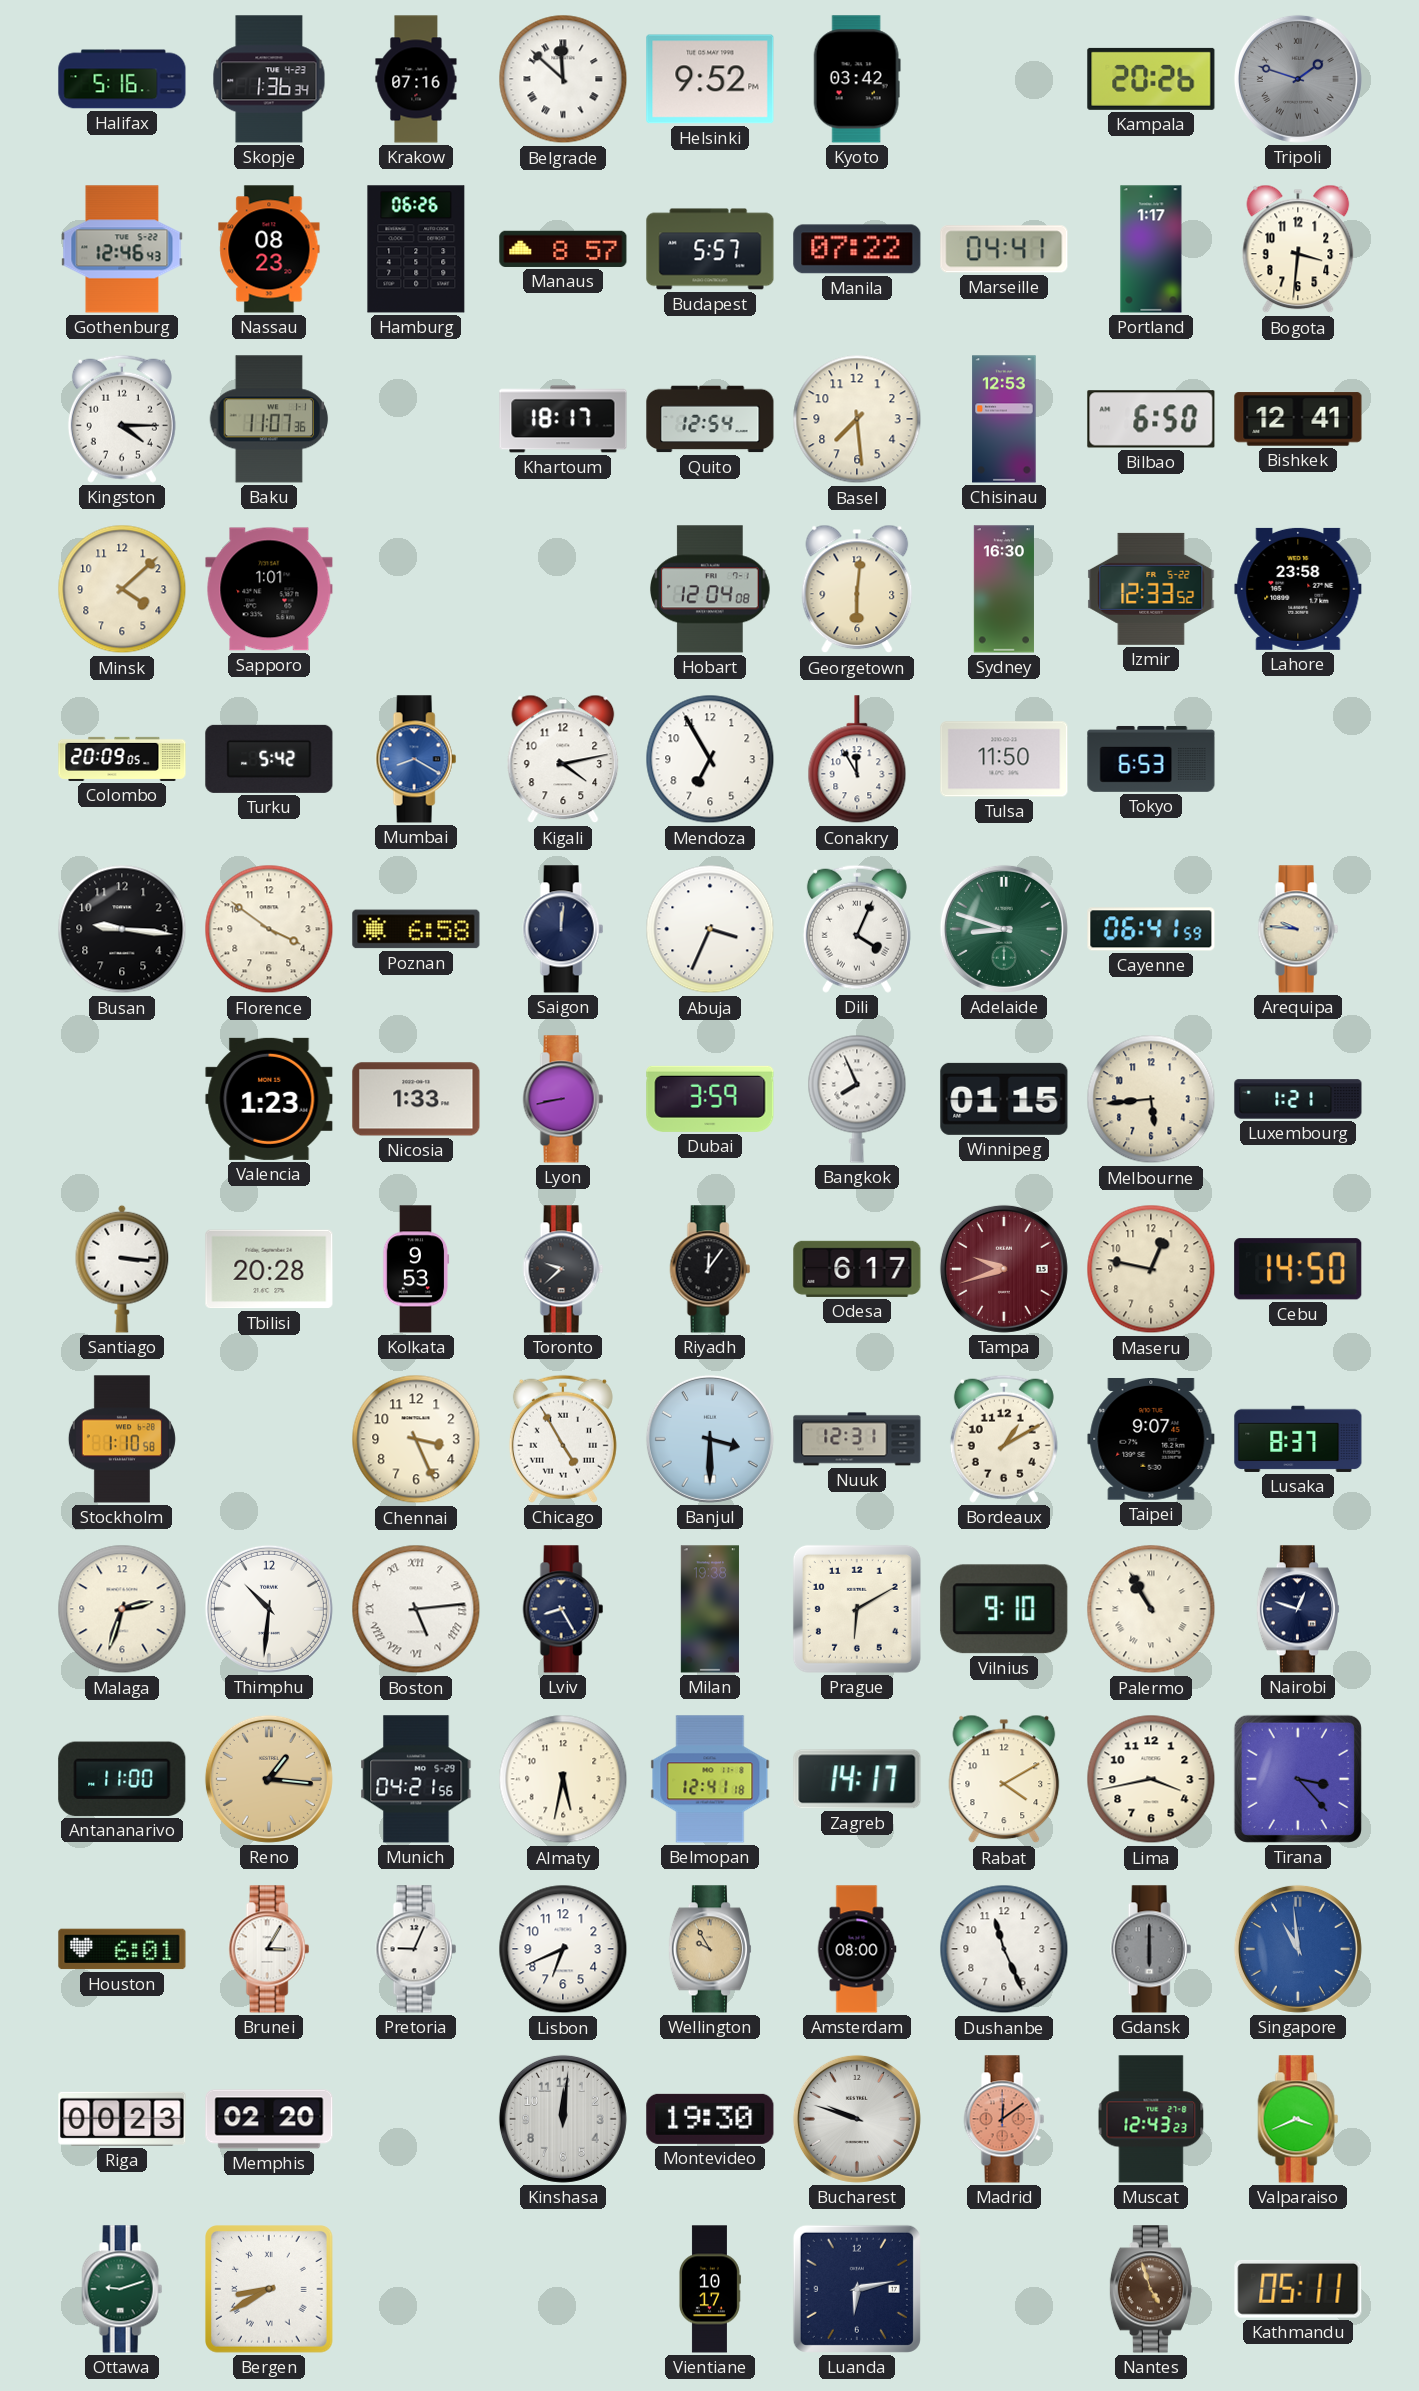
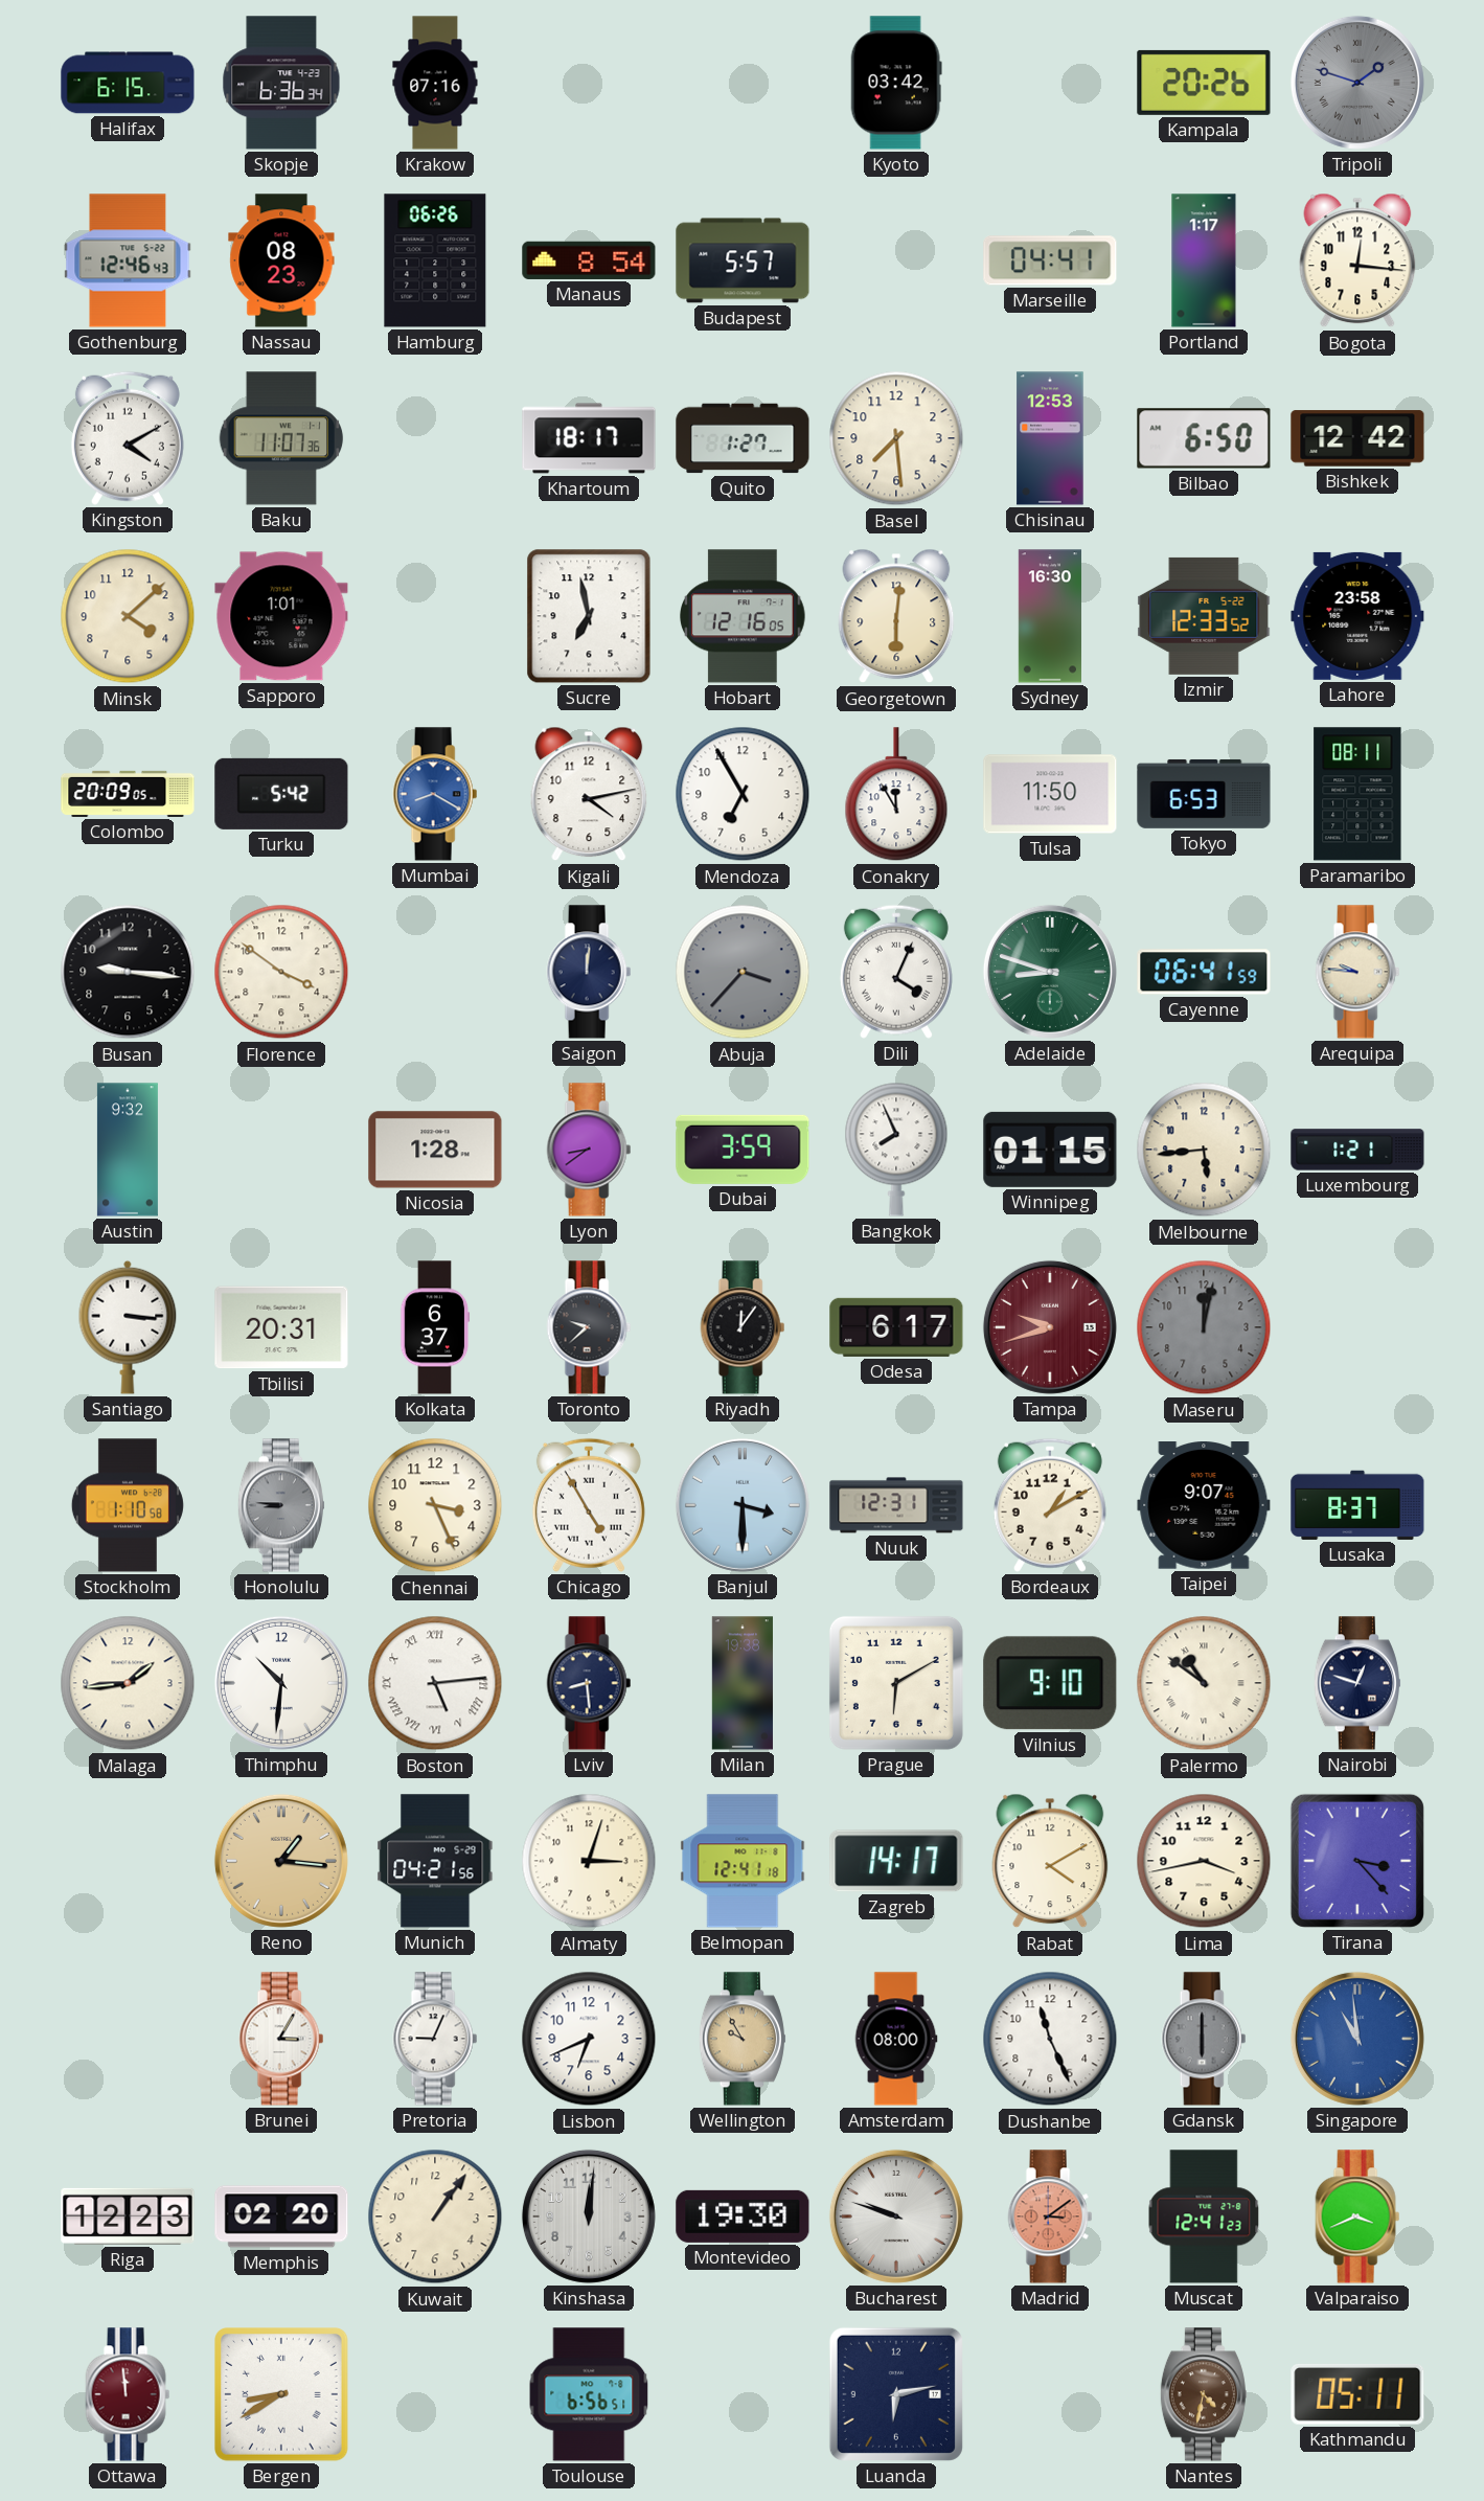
Halifax: 5:16 -> 6:15
Skopje: 1:36 -> 6:36
Belgrade: 11:52 -> none
Helsinki: 9:52 -> none
Manaus: 8:57 -> 8:54
Manila: 07:22 -> none
Bogota: 3:31 -> 12:16
Kingston: 4:15 -> 4:10
Quito: 12:54 -> 1:27
Bishkek: 12:41 -> 12:42
Sucre: none -> 6:58
Hobart: 12:04 -> 12:16
Paramaribo: none -> 08:11
Poznan: 6:58 -> none
Abuja: 3:34 -> 3:37
Abuja dial: white -> grey
Austin: none -> 9:32
Valencia: 1:23 -> none
Nicosia: 1:33 -> 1:28
Lyon: 8:43 -> 8:39
Tbilisi: 20:28 -> 20:31
Kolkata: 9:53 -> 6:37
Maseru: 12:47 -> 12:02
Maseru dial: cream -> grey
Cebu: 14:50 -> none
Honolulu: none -> 8:46
Malaga: 2:33 -> 1:44
Lviv: 8:25 -> 8:29
Palermo: 10:55 -> 10:51
Antananarivo: 11:00 -> none
Almaty: 5:32 -> 3:03
Houston: 6:01 -> none
Riga: 00:23 -> 12:23
Kuwait: none -> 1:06
Madrid: 12:09 -> 3:09
Muscat: 12:43 -> 12:41
Ottawa: 9:12 -> 11:59
Ottawa dial: green -> burgundy
Toulouse: none -> 6:56
Vientiane: 10:17 -> none
Nantes: 4:57 -> 4:32
